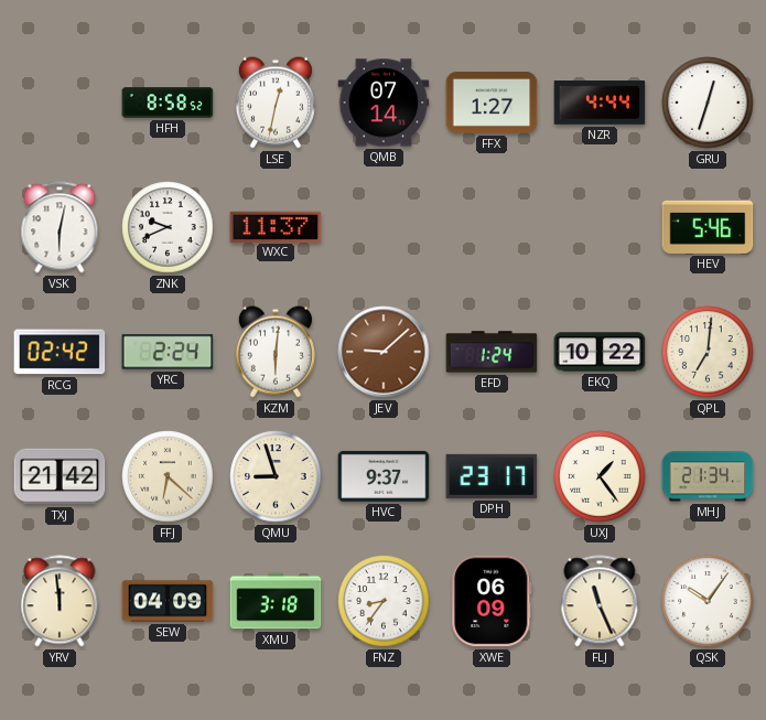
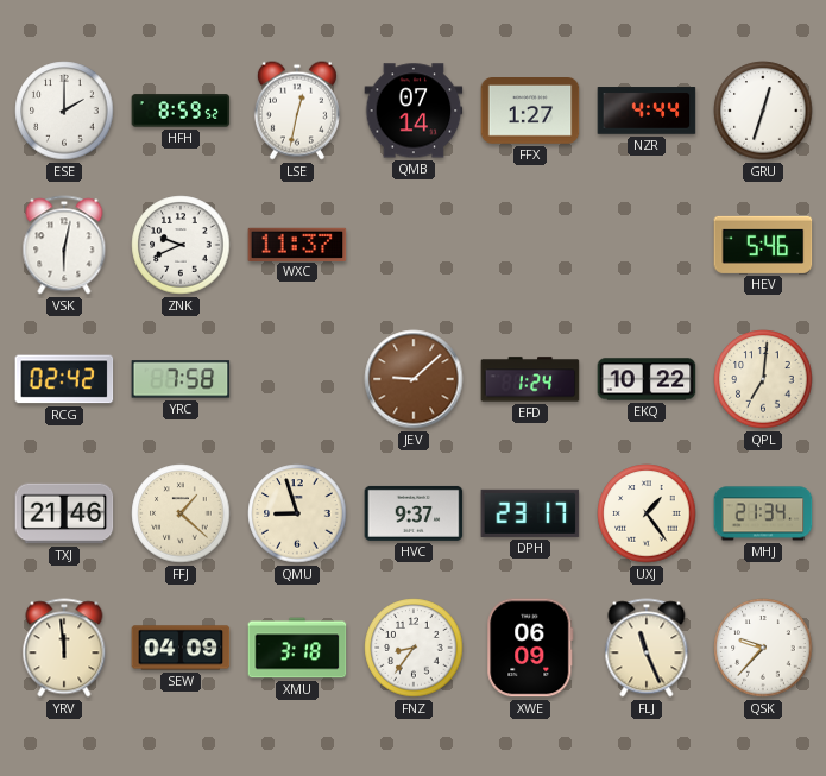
ESE: none -> 2:00
HFH: 8:58 -> 8:59
YRC: 2:24 -> 7:58
KZM: 6:01 -> none
TXJ: 21:42 -> 21:46
FFJ: 6:22 -> 1:22
QSK: 10:06 -> 9:37
